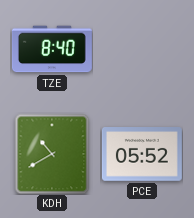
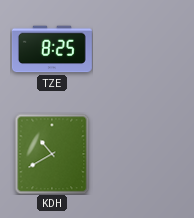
TZE: 8:40 -> 8:25
PCE: 05:52 -> none
